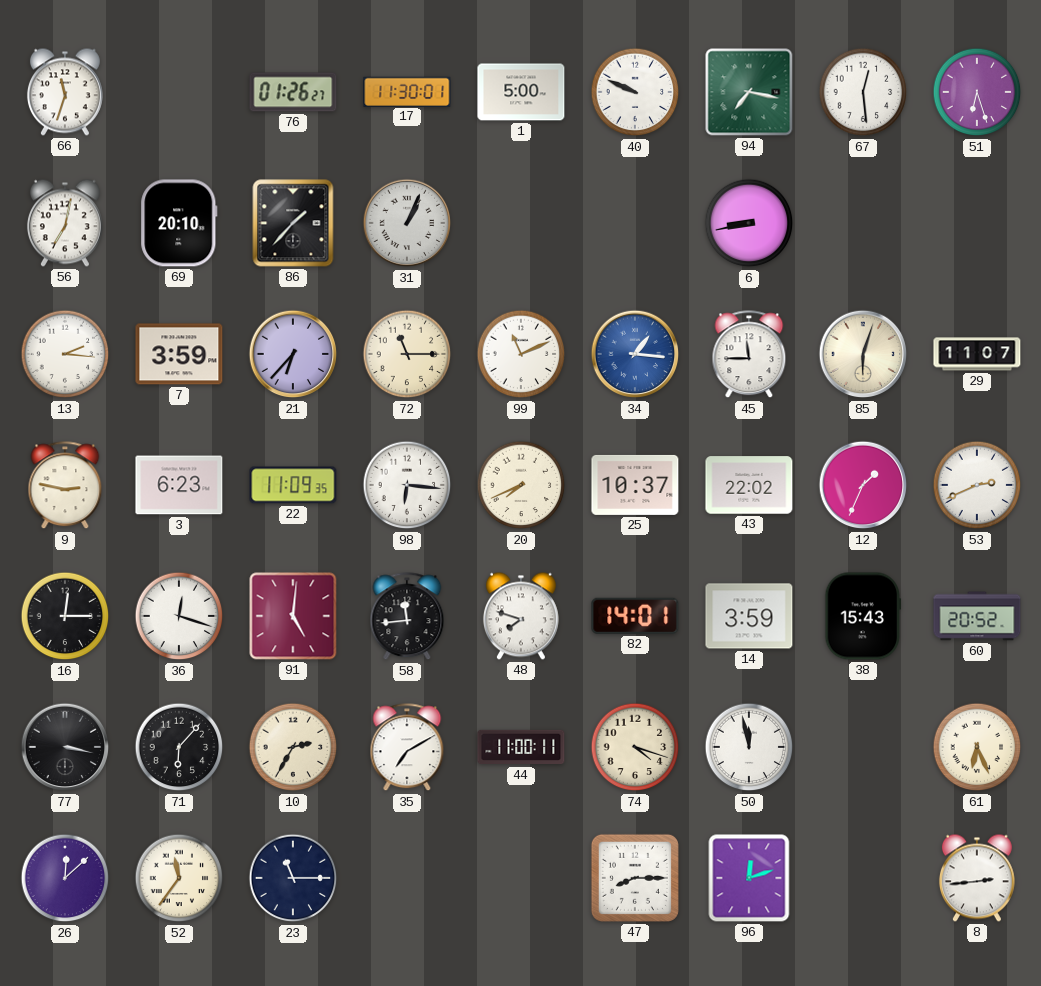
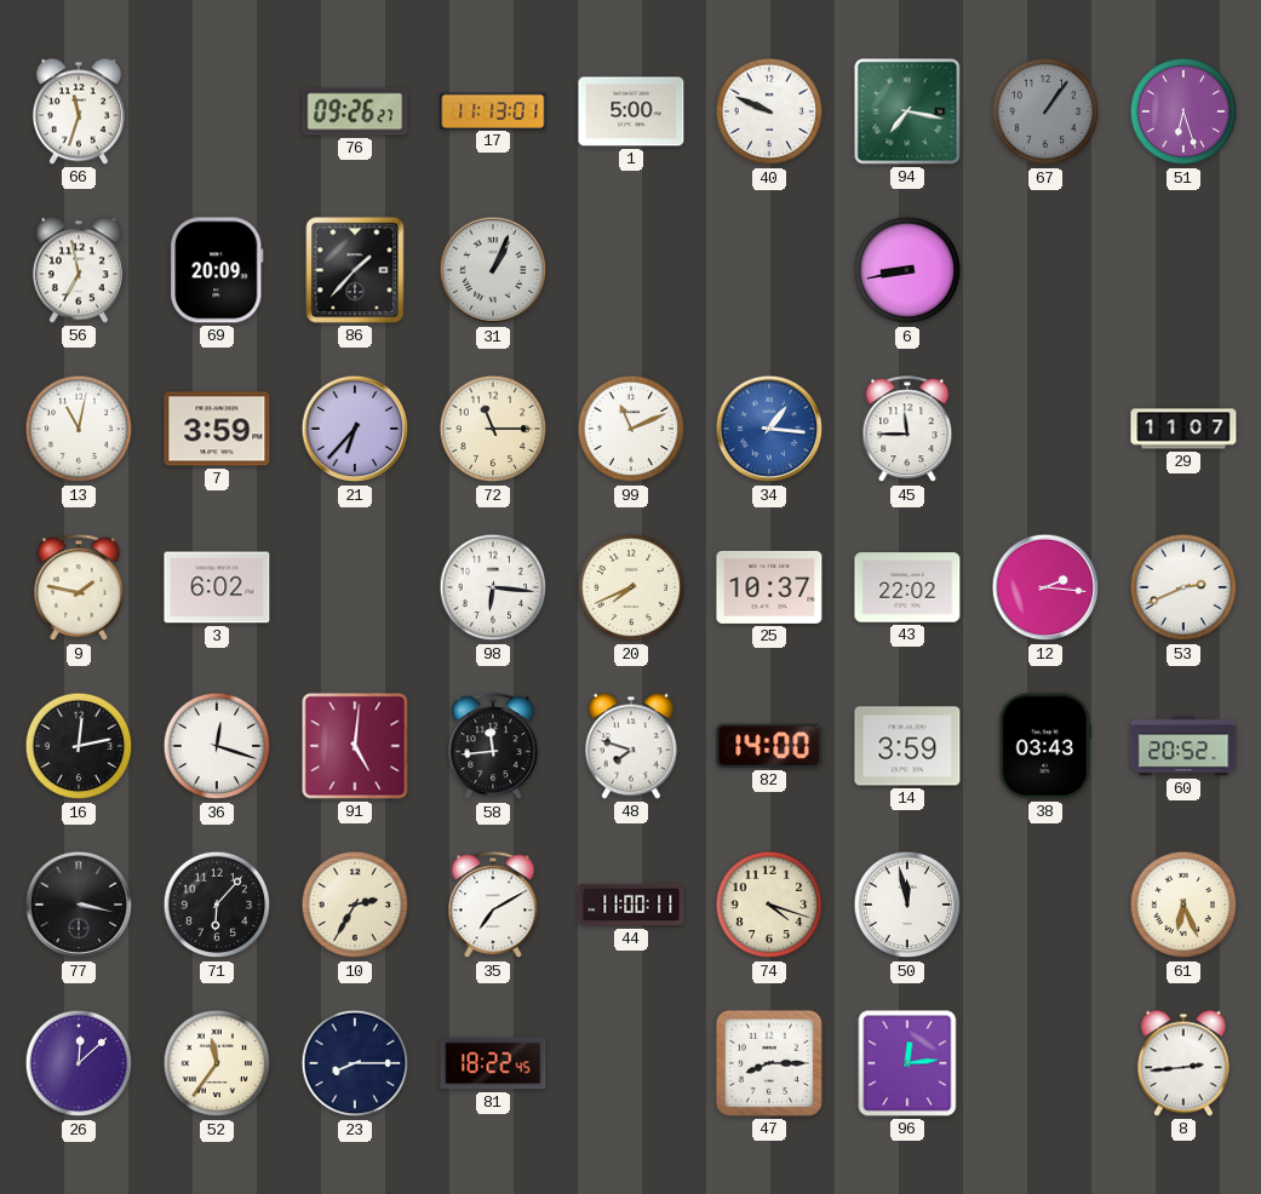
76: 01:26 -> 09:26
17: 11:30 -> 11:13
67: 12:29 -> 1:06
67 dial: white -> grey
56: 7:02 -> 6:58
69: 20:10 -> 20:09
13: 2:16 -> 11:02
85: 6:03 -> none
9: 2:47 -> 1:47
3: 6:23 -> 6:02
22: 11:09 -> none
12: 1:34 -> 2:16
16: 12:15 -> 12:13
82: 14:01 -> 14:00
38: 15:43 -> 03:43
23: 11:15 -> 8:15
81: none -> 18:22
96: 12:12 -> 12:14
